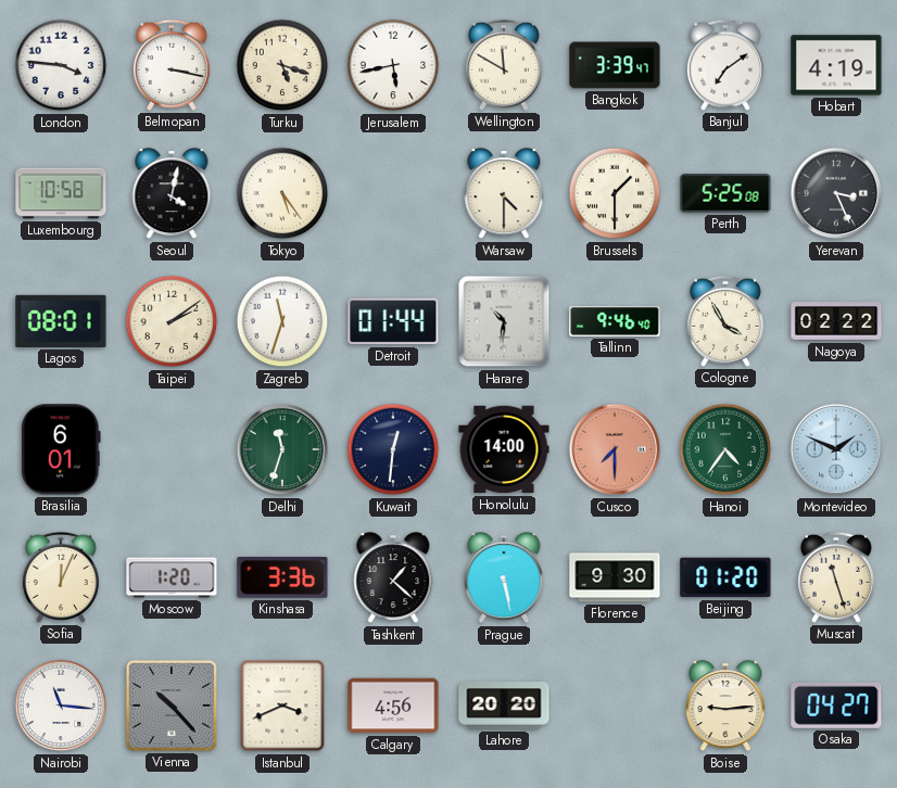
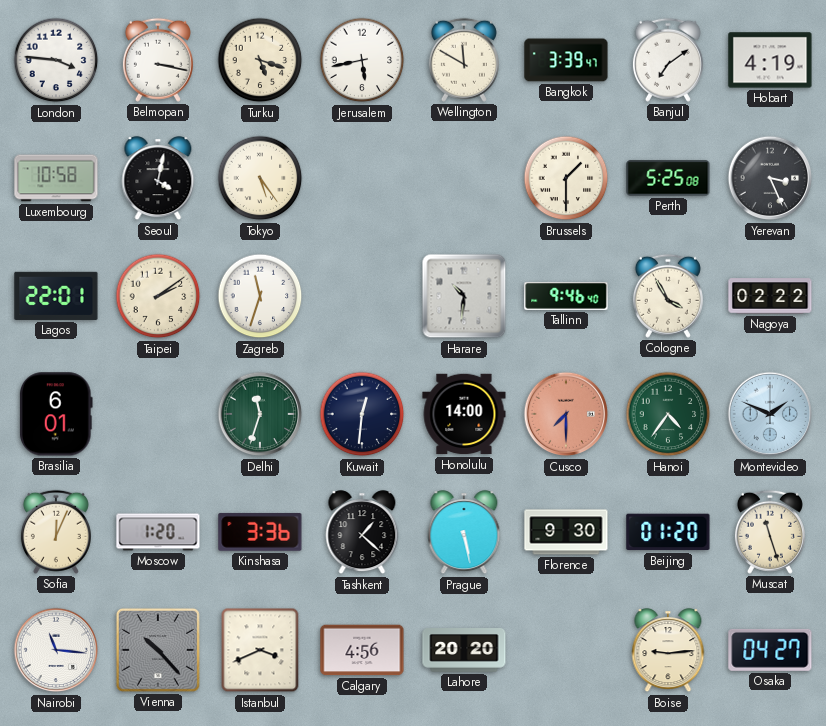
Warsaw: 4:30 -> none
Lagos: 08:01 -> 22:01
Detroit: 01:44 -> none
